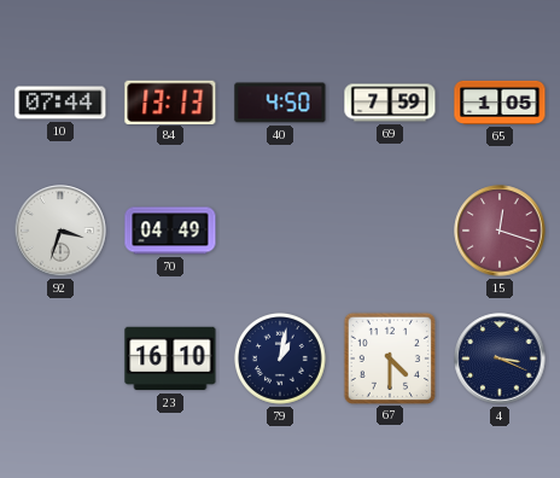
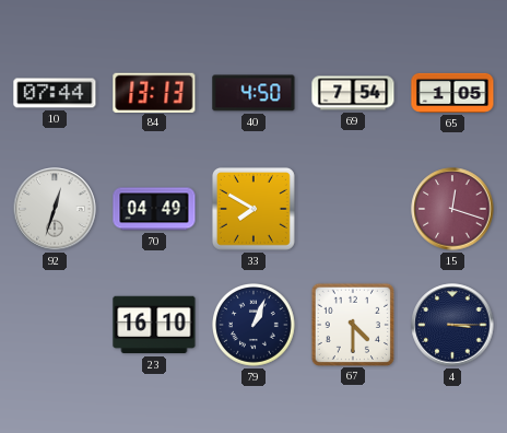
69: 7:59 -> 7:54
92: 3:33 -> 12:33
33: none -> 7:50
79: 1:02 -> 1:04
4: 3:19 -> 3:15
